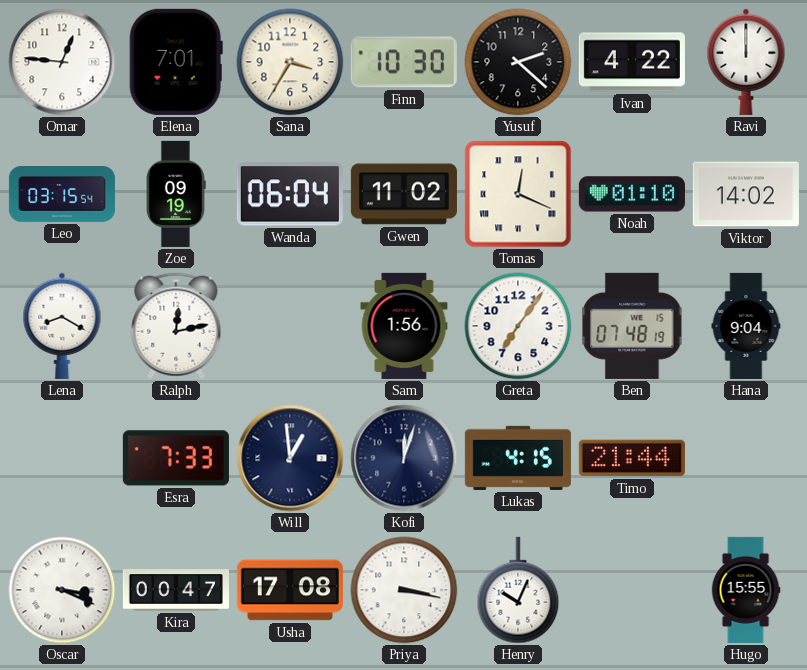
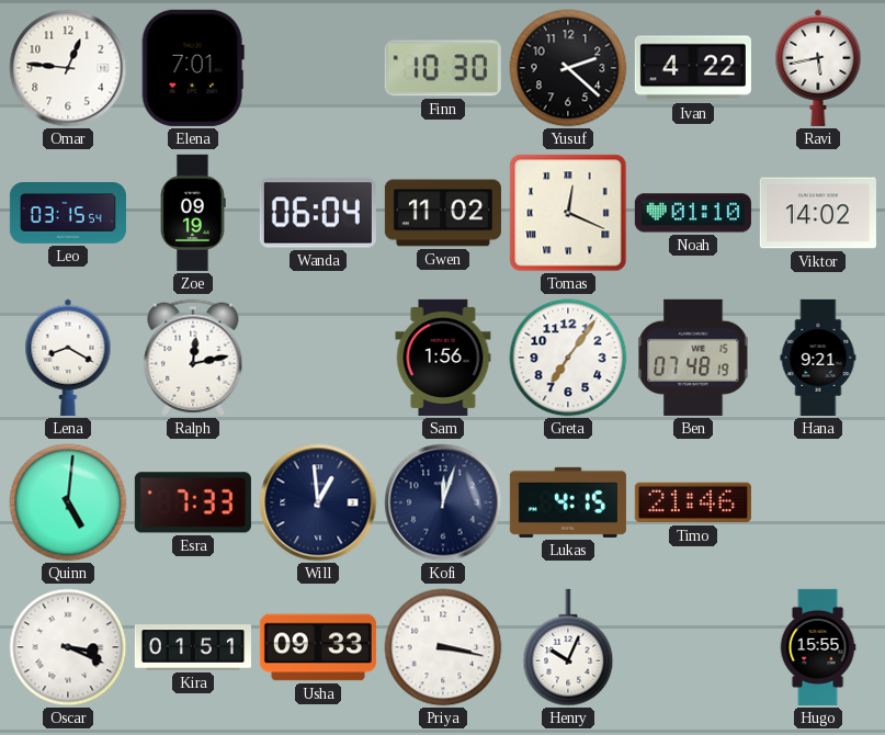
Sana: 3:35 -> none
Ravi: 12:00 -> 5:43
Hana: 9:04 -> 9:21
Quinn: none -> 5:01
Timo: 21:44 -> 21:46
Kira: 00:47 -> 01:51
Usha: 17:08 -> 09:33
